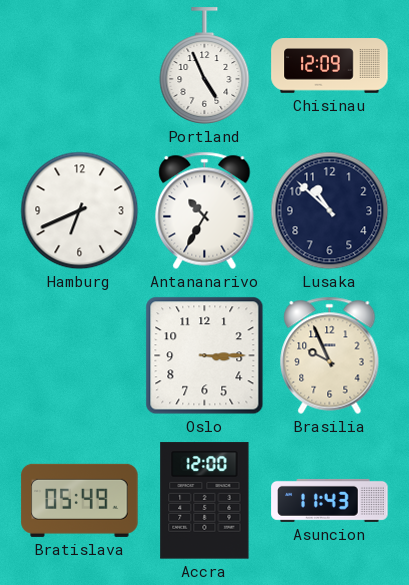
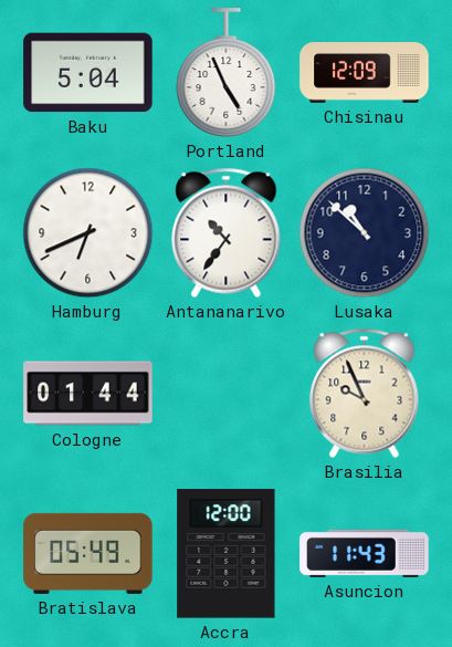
Baku: none -> 5:04
Antananarivo: 10:35 -> 10:36
Cologne: none -> 01:44
Oslo: 3:15 -> none
